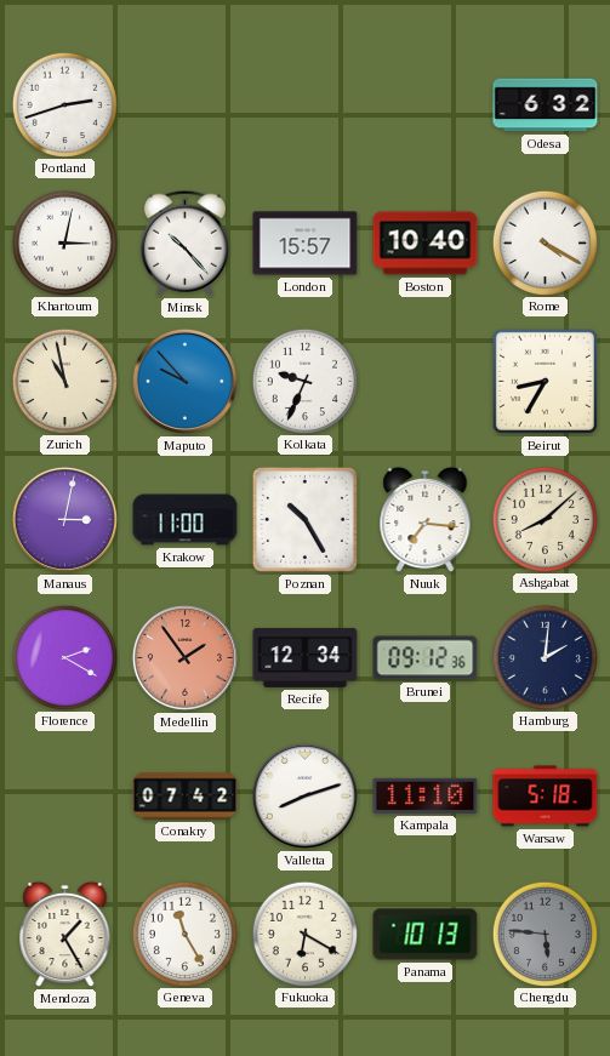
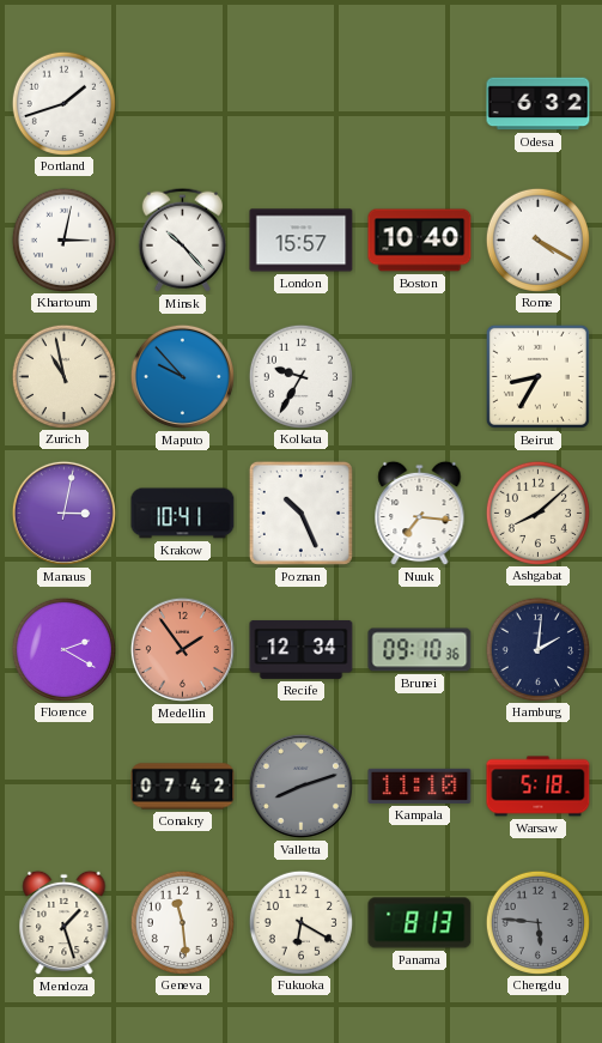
Portland: 2:42 -> 1:42
Kolkata: 9:34 -> 9:35
Krakow: 11:00 -> 10:41
Poznan: 10:25 -> 10:26
Brunei: 09:12 -> 09:10
Valletta dial: white -> grey
Mendoza: 1:25 -> 1:27
Geneva: 11:25 -> 11:29
Panama: 10:13 -> 8:13
